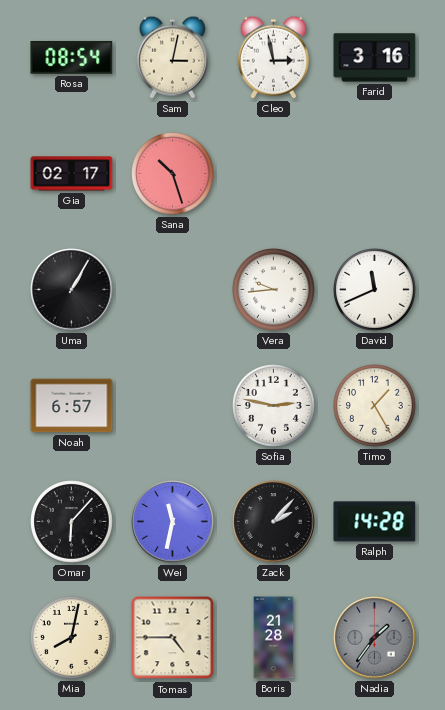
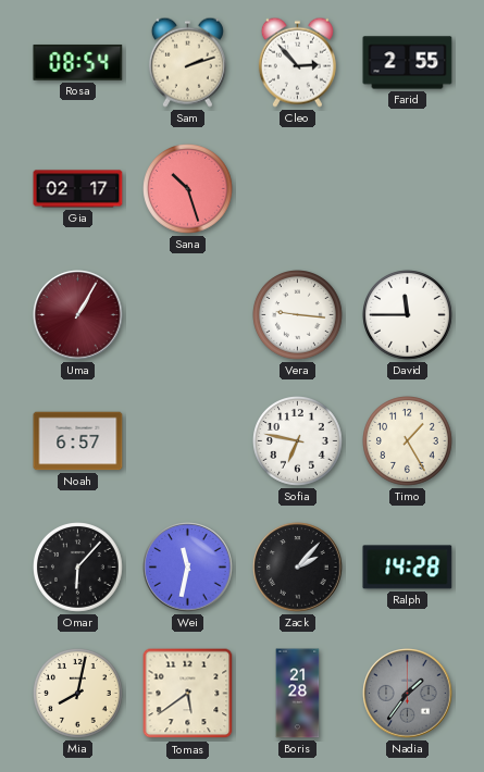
Sam: 3:02 -> 2:12
Cleo: 2:58 -> 2:53
Farid: 3:16 -> 2:55
Uma dial: black -> burgundy
Vera: 9:44 -> 9:16
David: 11:41 -> 11:45
Sofia: 2:47 -> 6:47
Tomas: 4:45 -> 5:39
